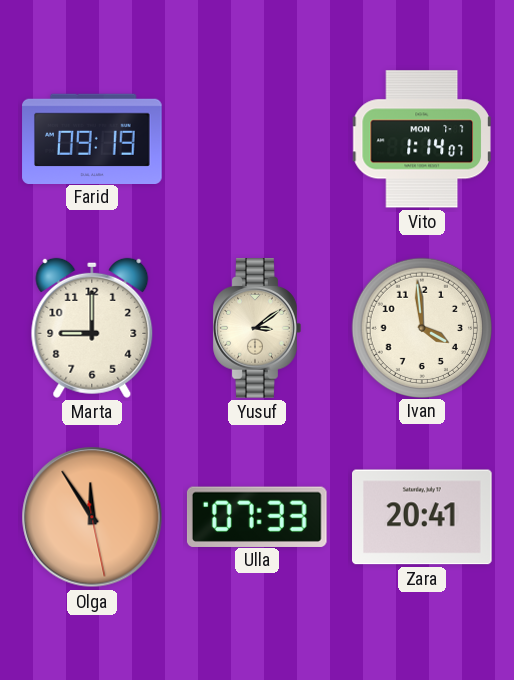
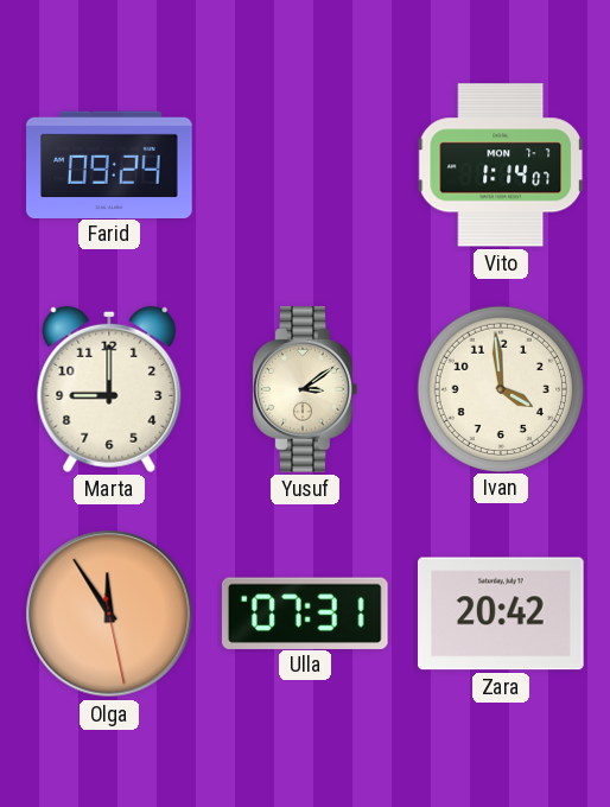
Farid: 09:19 -> 09:24
Ulla: 07:33 -> 07:31
Zara: 20:41 -> 20:42
